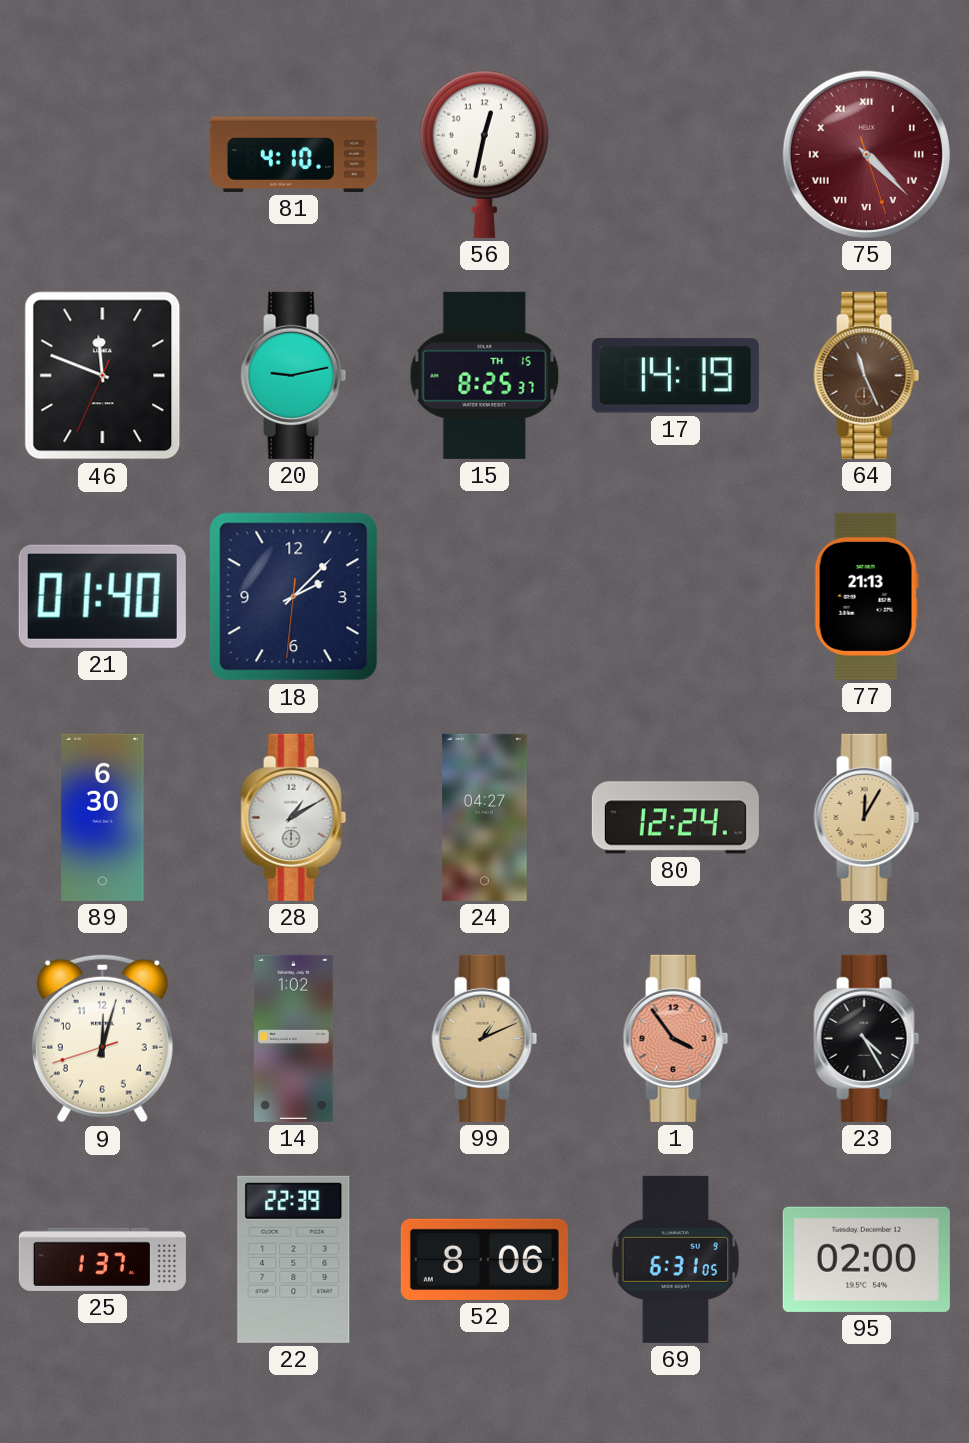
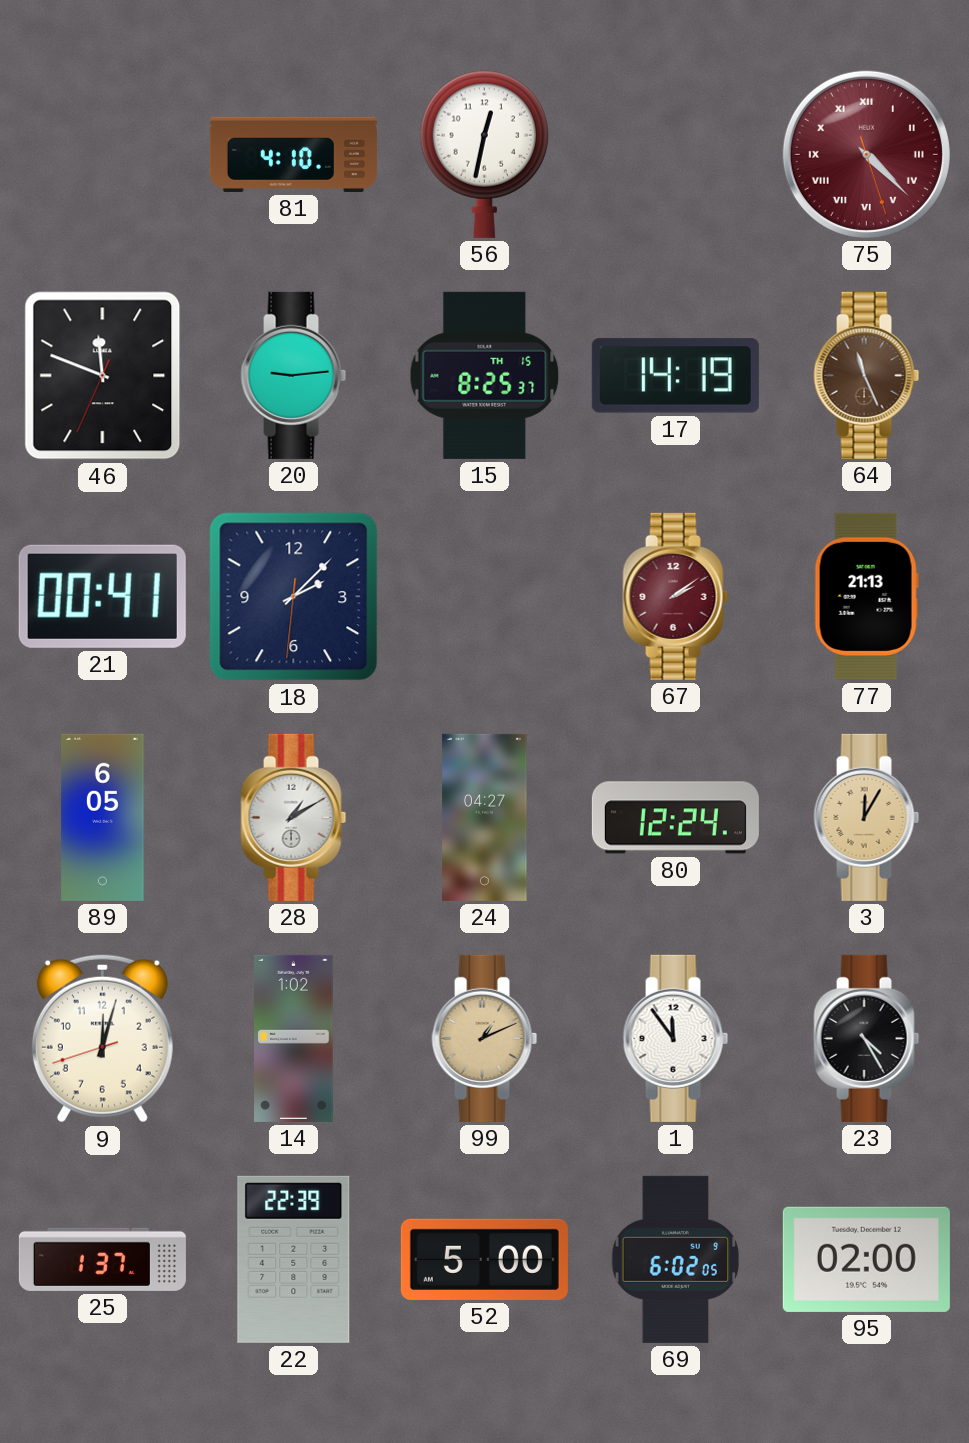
20: 9:13 -> 9:14
21: 01:40 -> 00:41
67: none -> 2:09
89: 6:30 -> 6:05
1: 3:54 -> 11:54
1 dial: salmon -> white
52: 8:06 -> 5:00
69: 6:31 -> 6:02
